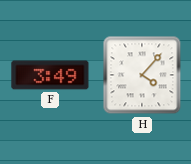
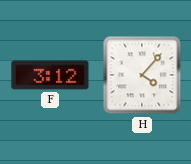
F: 3:49 -> 3:12
